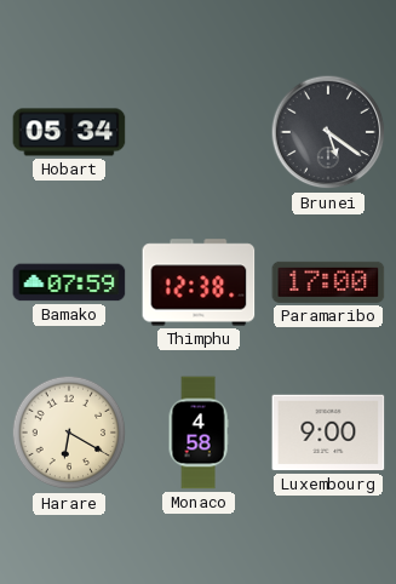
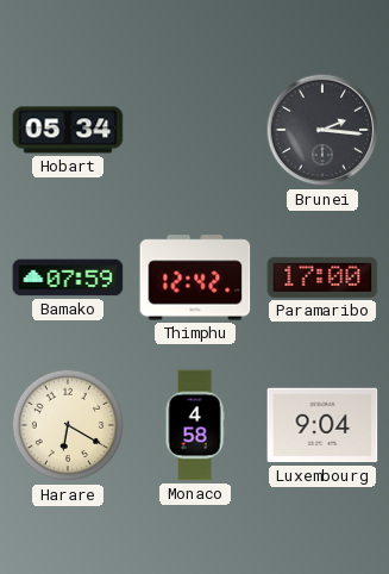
Brunei: 5:21 -> 2:16
Thimphu: 12:38 -> 12:42
Luxembourg: 9:00 -> 9:04
